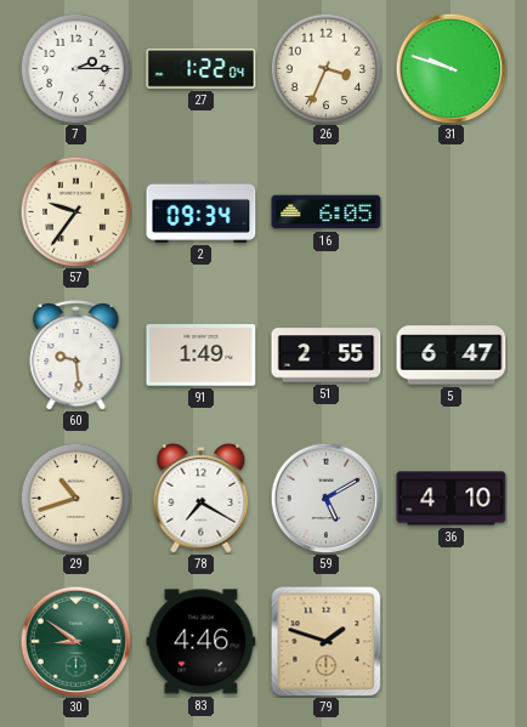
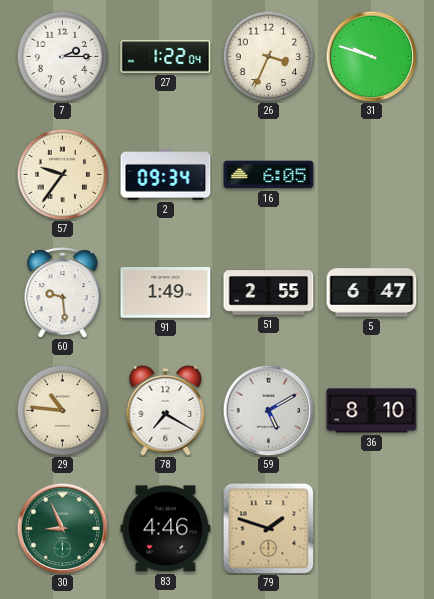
29: 10:42 -> 10:46
36: 4:10 -> 8:10
30: 8:51 -> 8:56
